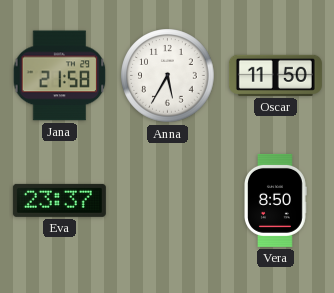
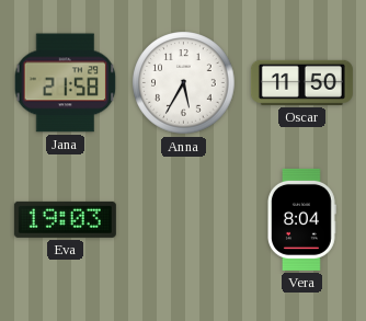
Eva: 23:37 -> 19:03
Vera: 8:50 -> 8:04
